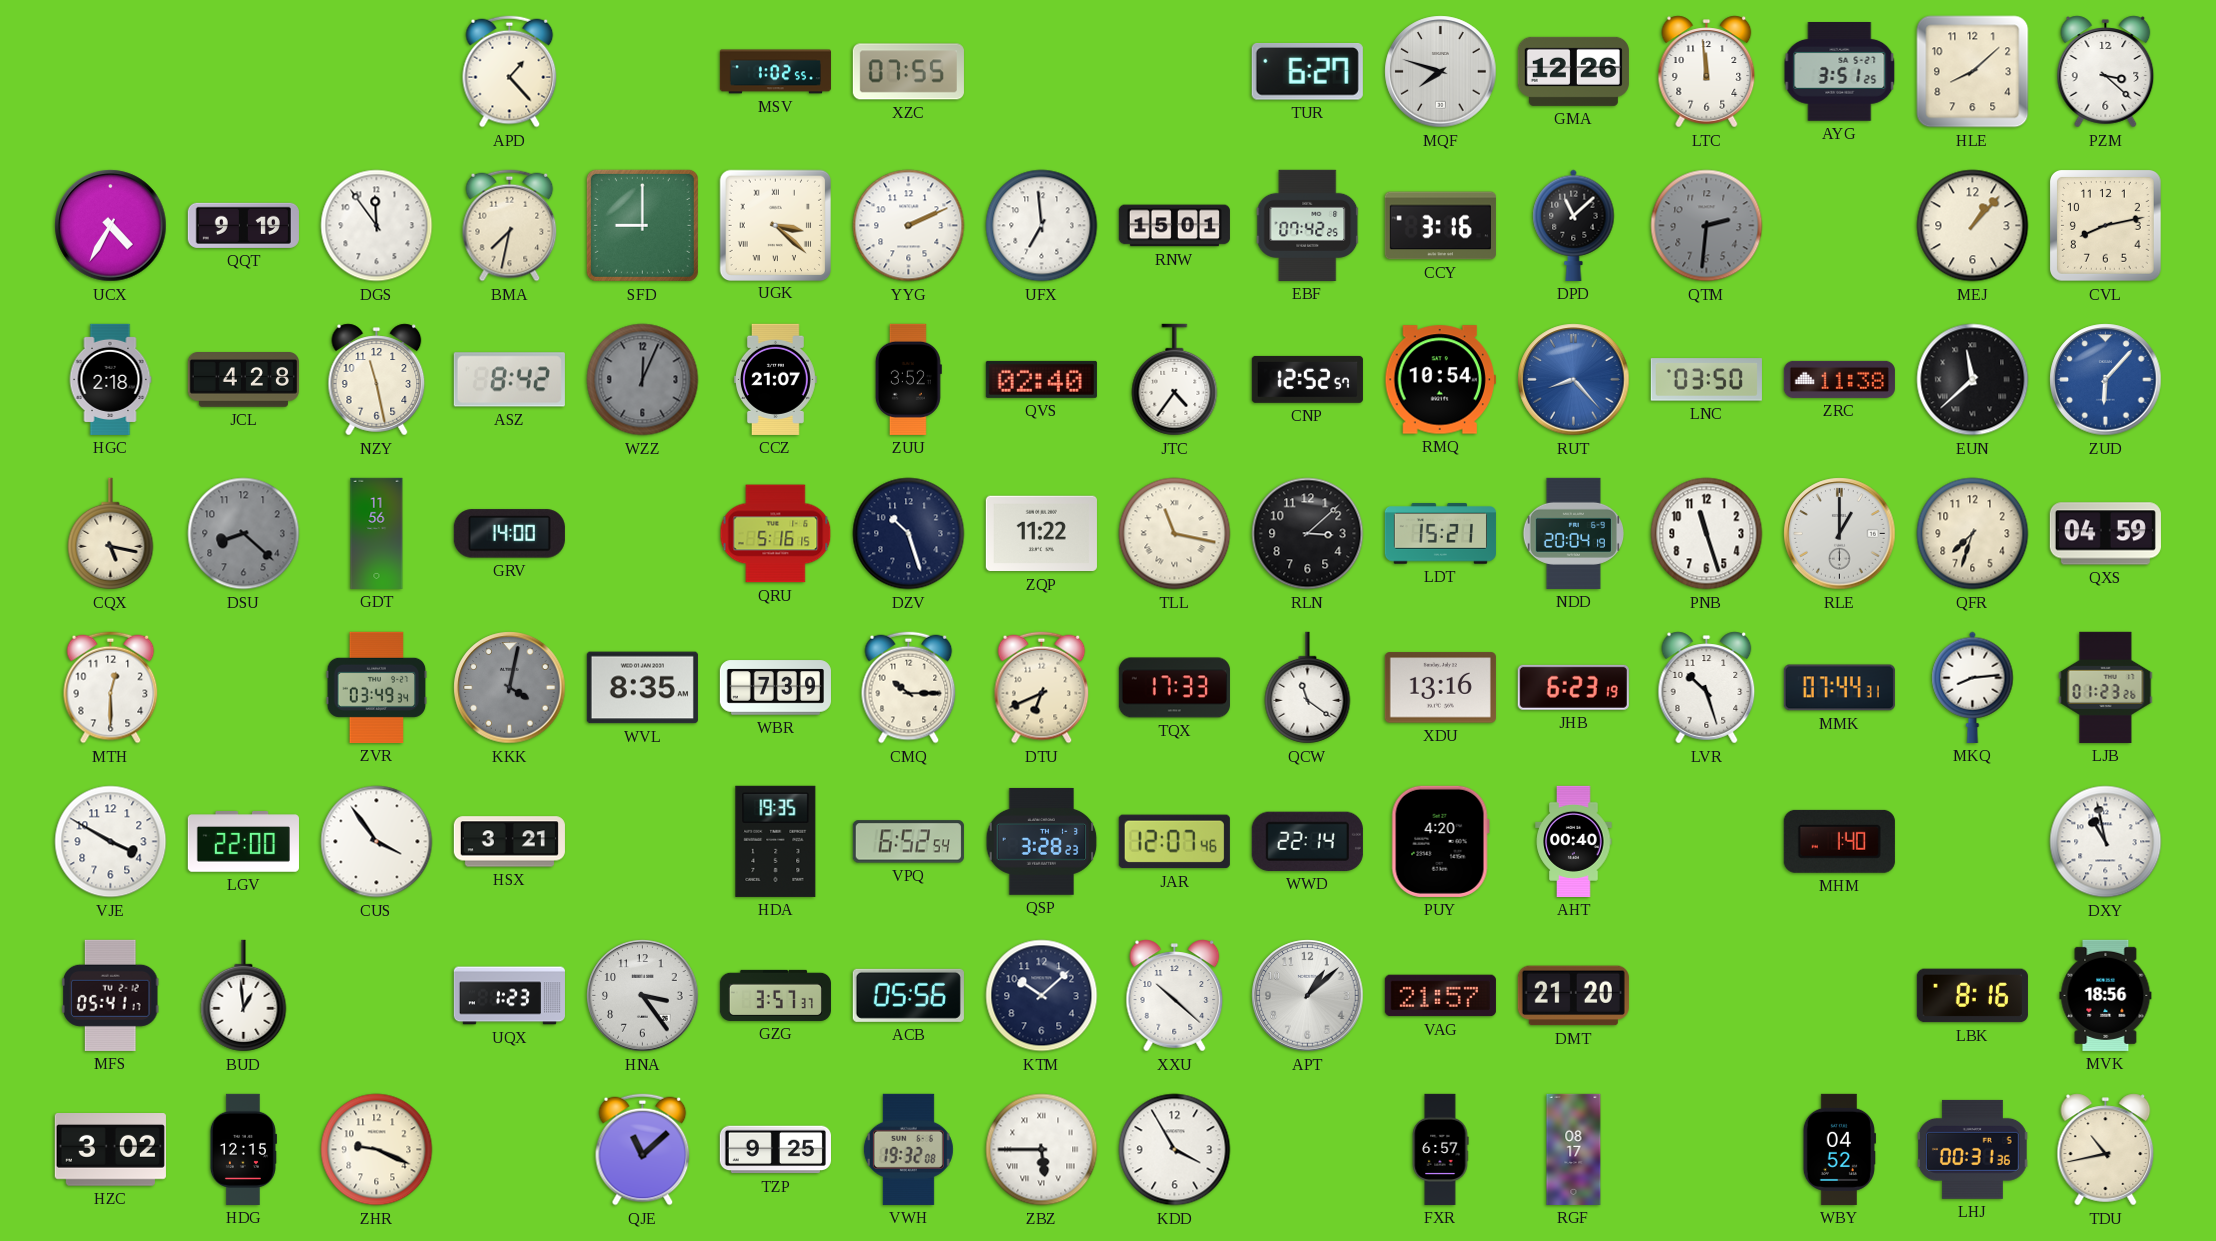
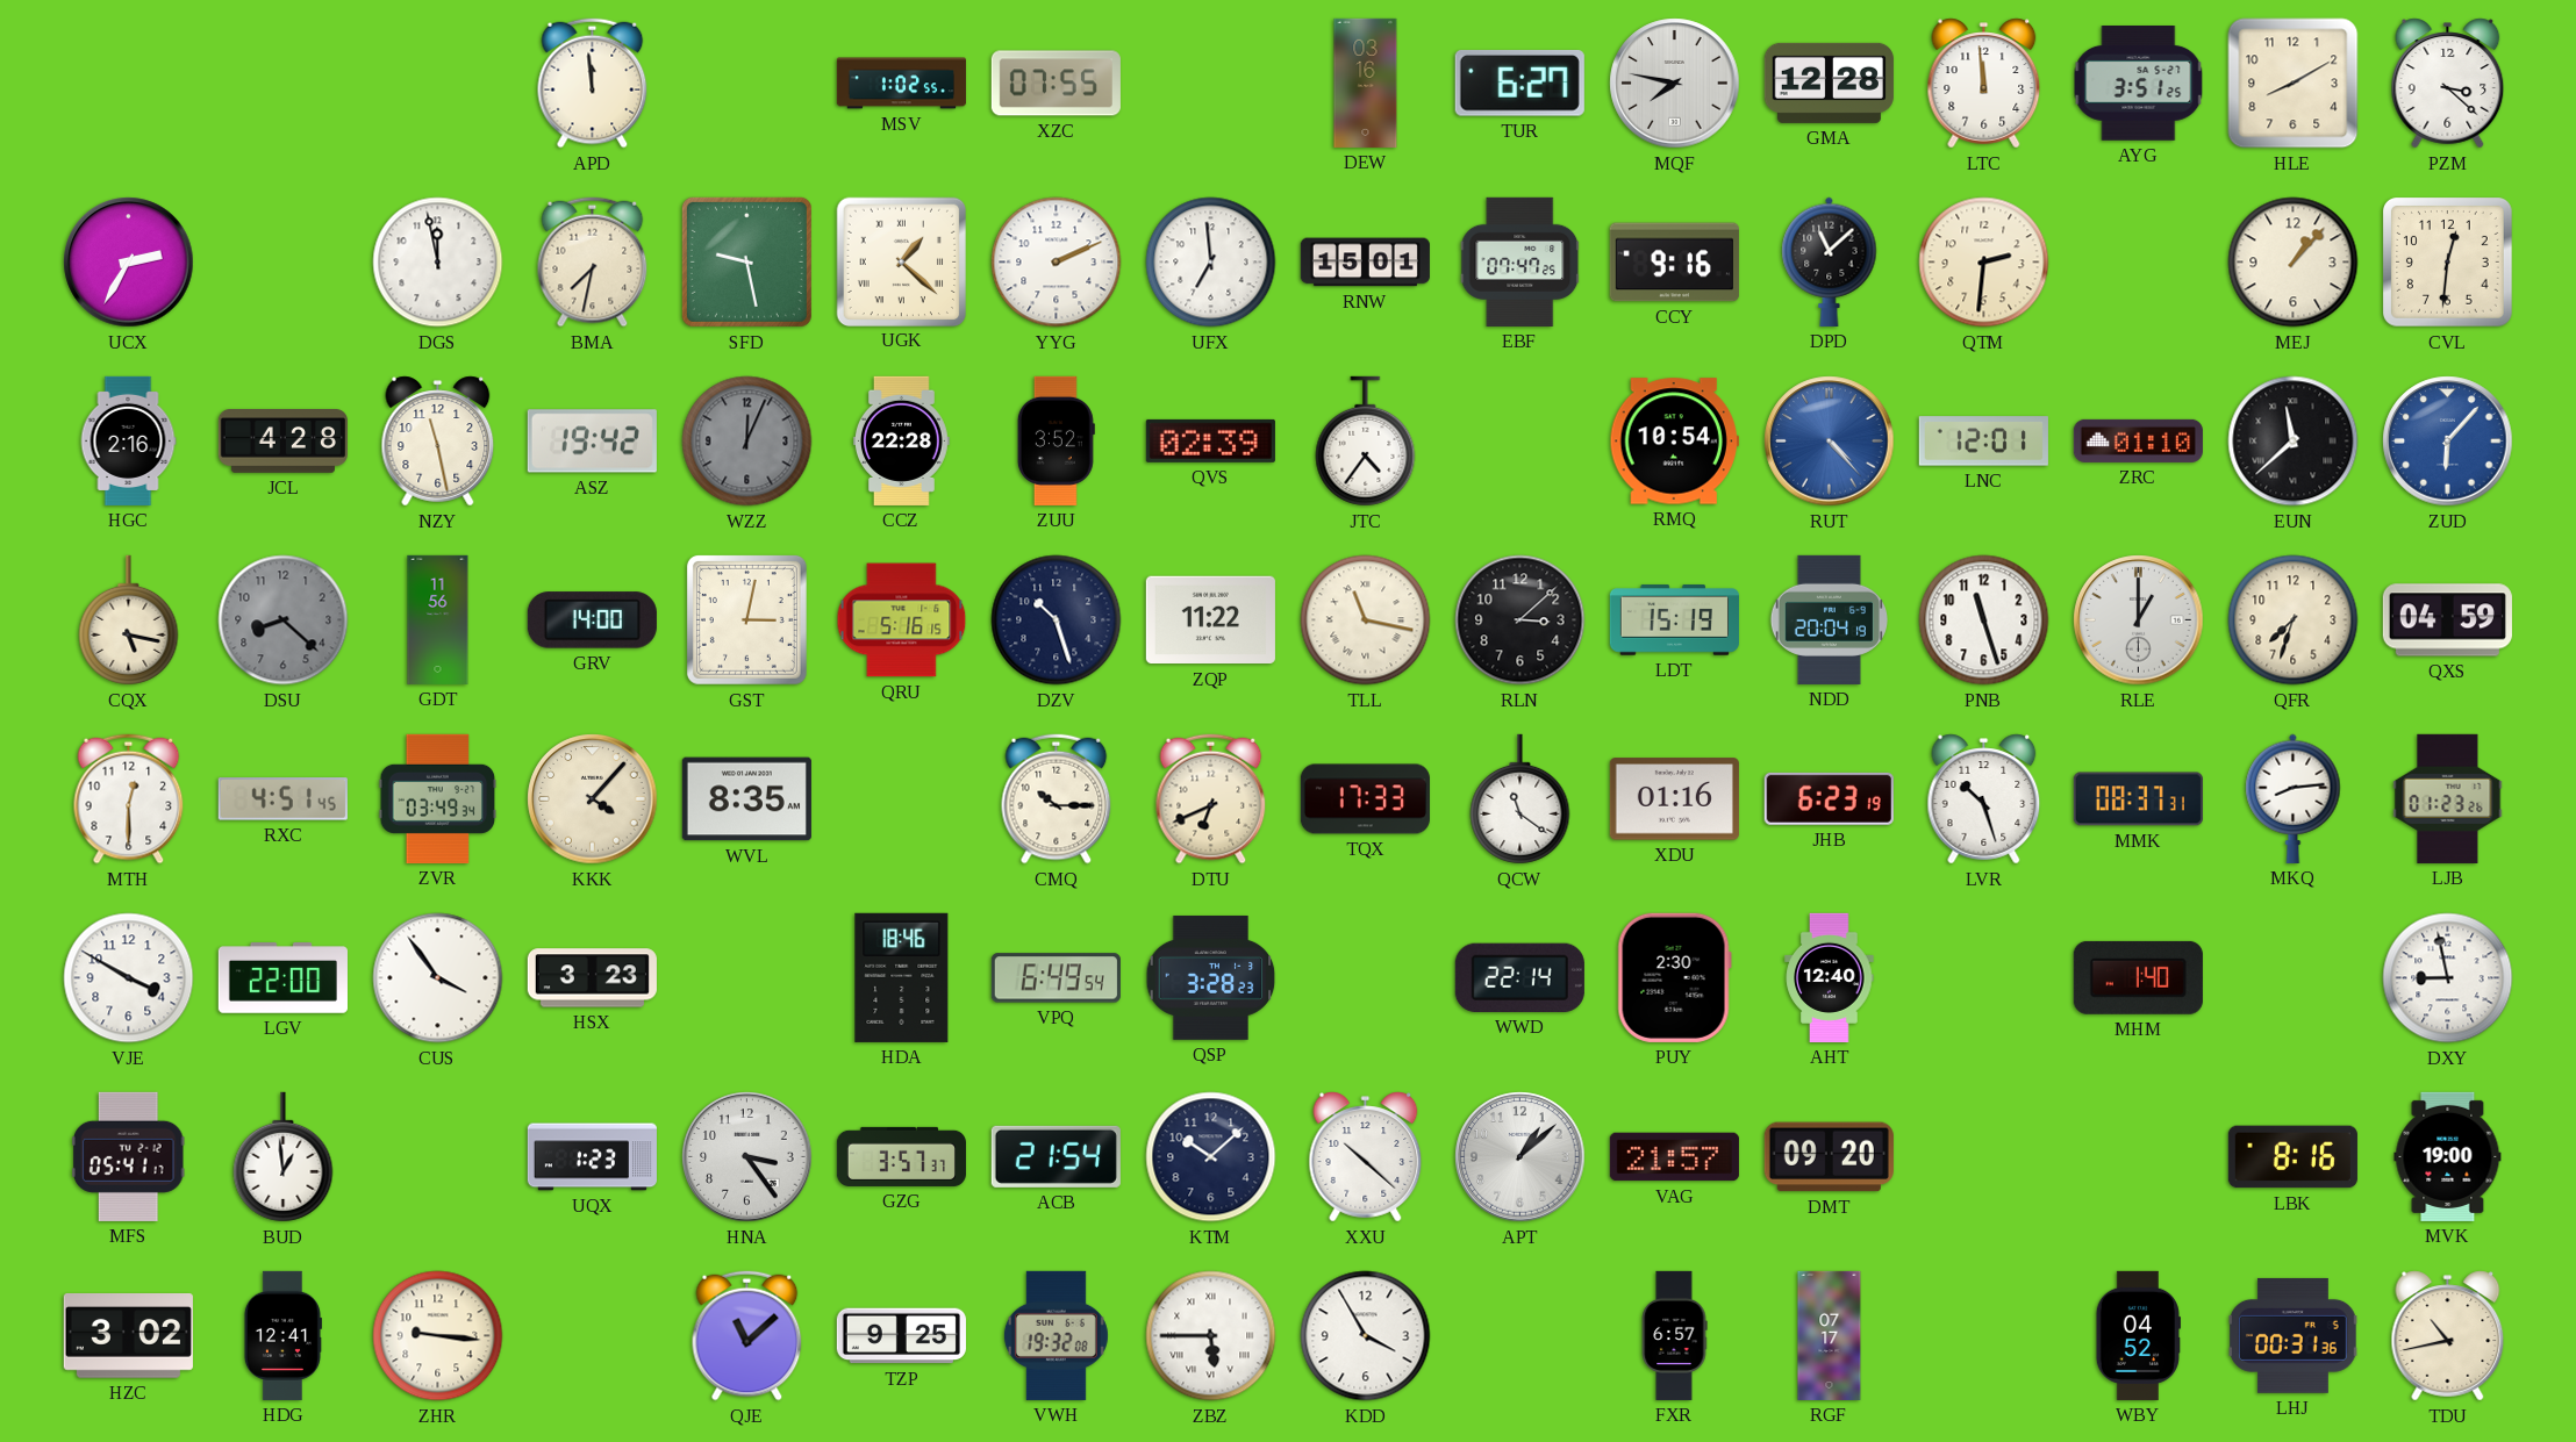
APD: 1:23 -> 11:59
DEW: none -> 03:16
MQF: 7:48 -> 7:47
GMA: 12:26 -> 12:28
HLE: 8:08 -> 8:10
UCX: 4:35 -> 2:35
QQT: 9:19 -> none
DGS: 11:54 -> 11:58
SFD: 9:00 -> 9:28
UGK: 3:22 -> 1:22
EBF: 07:42 -> 07:47
CCY: 3:16 -> 9:16
QTM dial: grey -> cream
CVL: 8:13 -> 12:31
HGC: 2:18 -> 2:16
ASZ: 8:42 -> 19:42
CCZ: 21:07 -> 22:28
QVS: 02:40 -> 02:39
CNP: 12:52 -> none
RUT: 8:23 -> 4:23
LNC: 03:50 -> 12:01
ZRC: 11:38 -> 01:10
GST: none -> 3:02
LDT: 15:21 -> 15:19
RXC: none -> 4:51
KKK: 4:02 -> 4:07
KKK dial: grey -> cream
WBR: 7:39 -> none
XDU: 13:16 -> 01:16
MMK: 07:44 -> 08:37
HSX: 3:21 -> 3:23
HDA: 19:35 -> 18:46
VPQ: 6:52 -> 6:49
JAR: 12:07 -> none
PUY: 4:20 -> 2:30
AHT: 00:40 -> 12:40
DXY: 10:58 -> 8:58
ACB: 05:56 -> 21:54
DMT: 21:20 -> 09:20
MVK: 18:56 -> 19:00
HDG: 12:15 -> 12:41
ZHR: 9:19 -> 9:16
RGF: 08:17 -> 07:17
